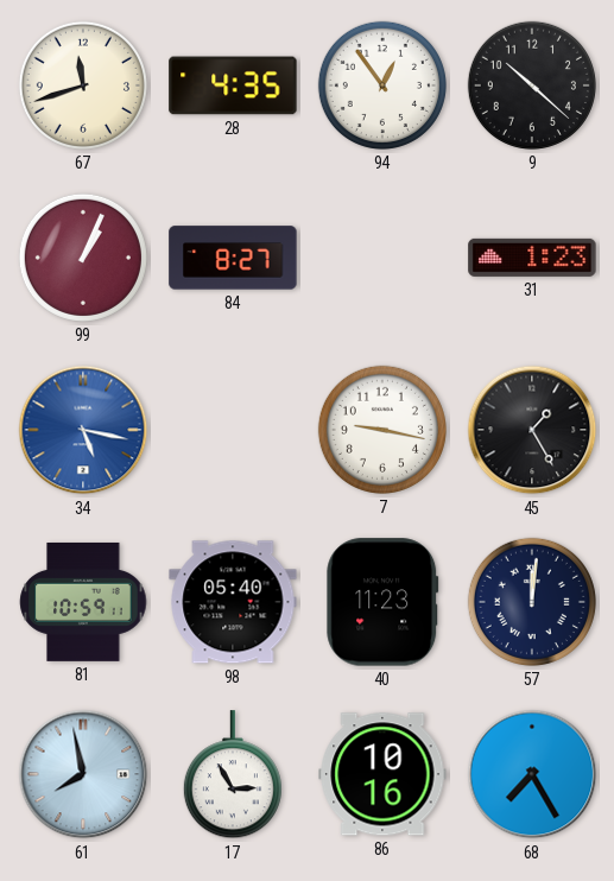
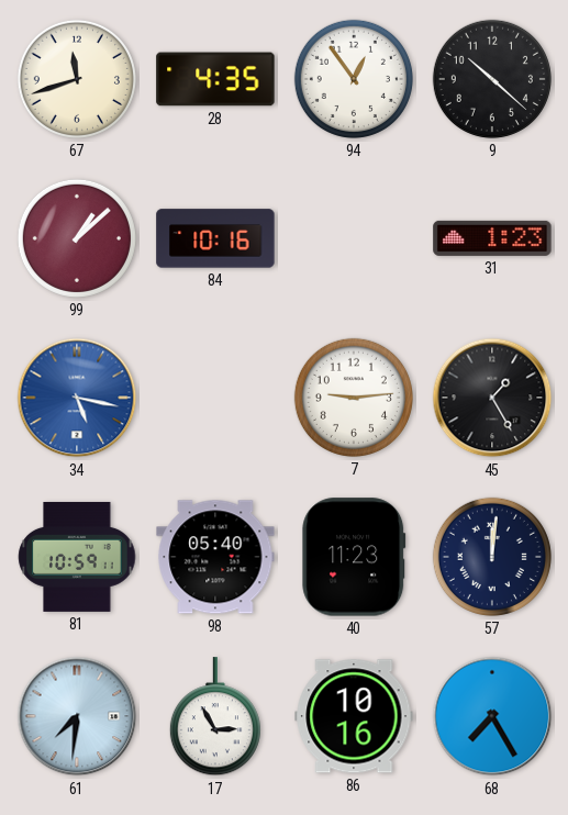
99: 1:04 -> 1:08
84: 8:27 -> 10:16
7: 9:17 -> 9:14
61: 7:58 -> 7:31
